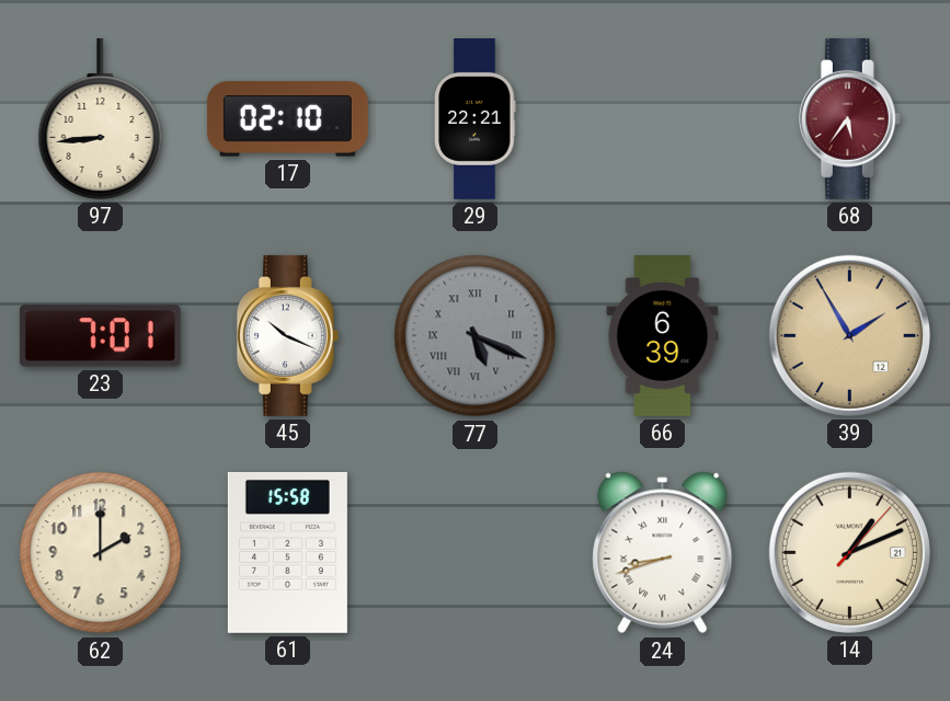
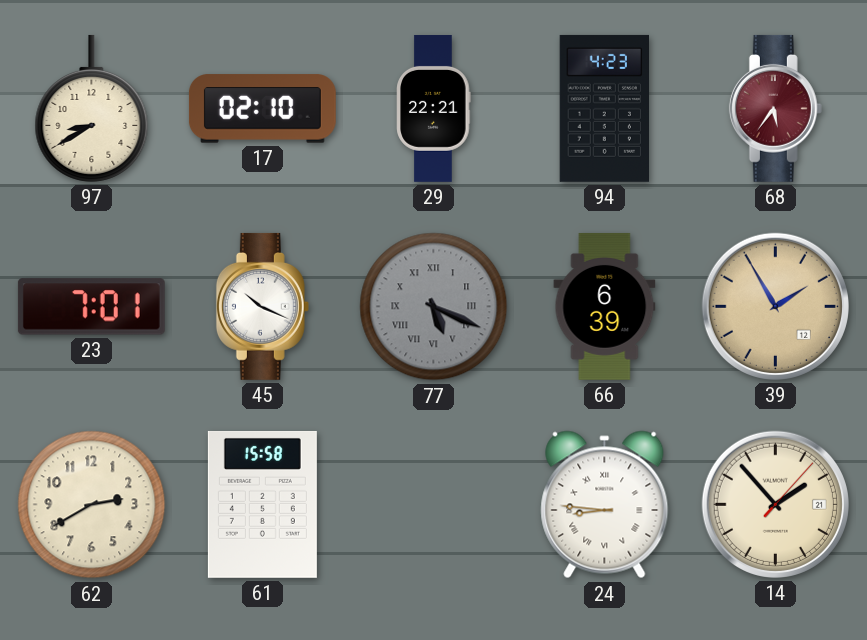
97: 8:44 -> 8:40
94: none -> 4:23
62: 2:00 -> 2:40
24: 8:42 -> 8:46
14: 1:11 -> 1:53
